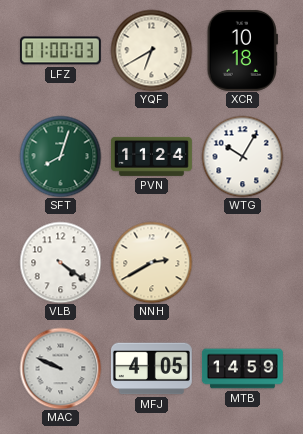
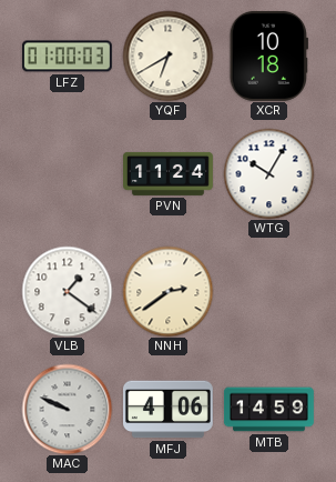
SFT: 8:03 -> none
VLB: 4:21 -> 1:21
NNH: 2:40 -> 2:39
MFJ: 4:05 -> 4:06
